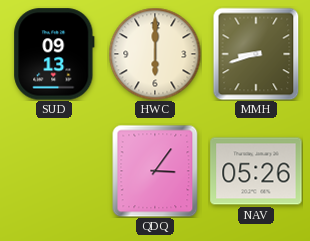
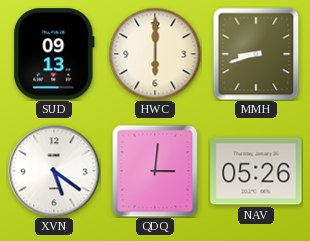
XVN: none -> 5:21
QDQ: 3:06 -> 3:01
